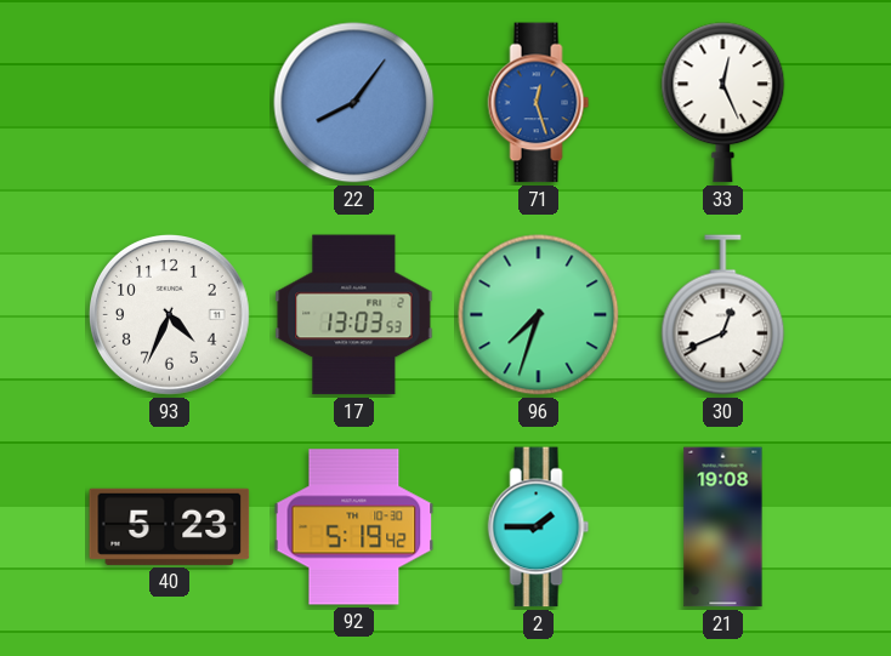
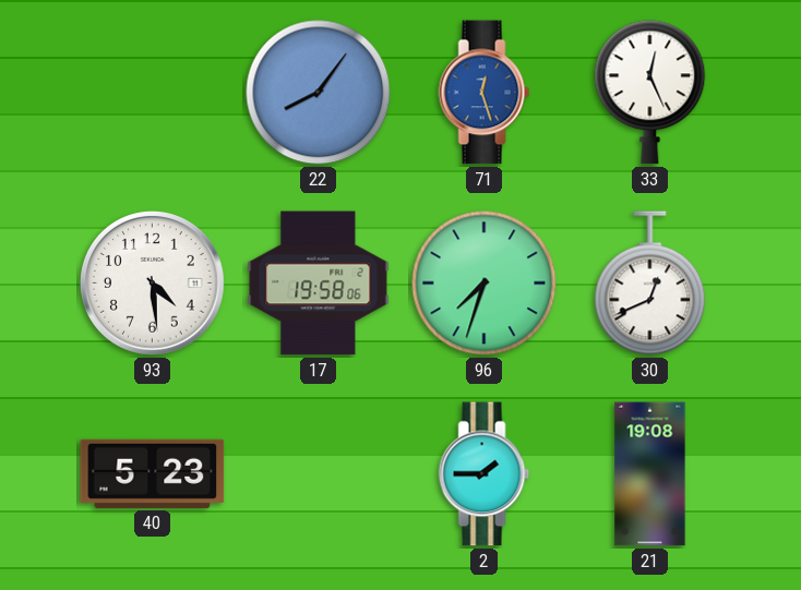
93: 4:34 -> 4:29
17: 13:03 -> 19:58
92: 5:19 -> none
